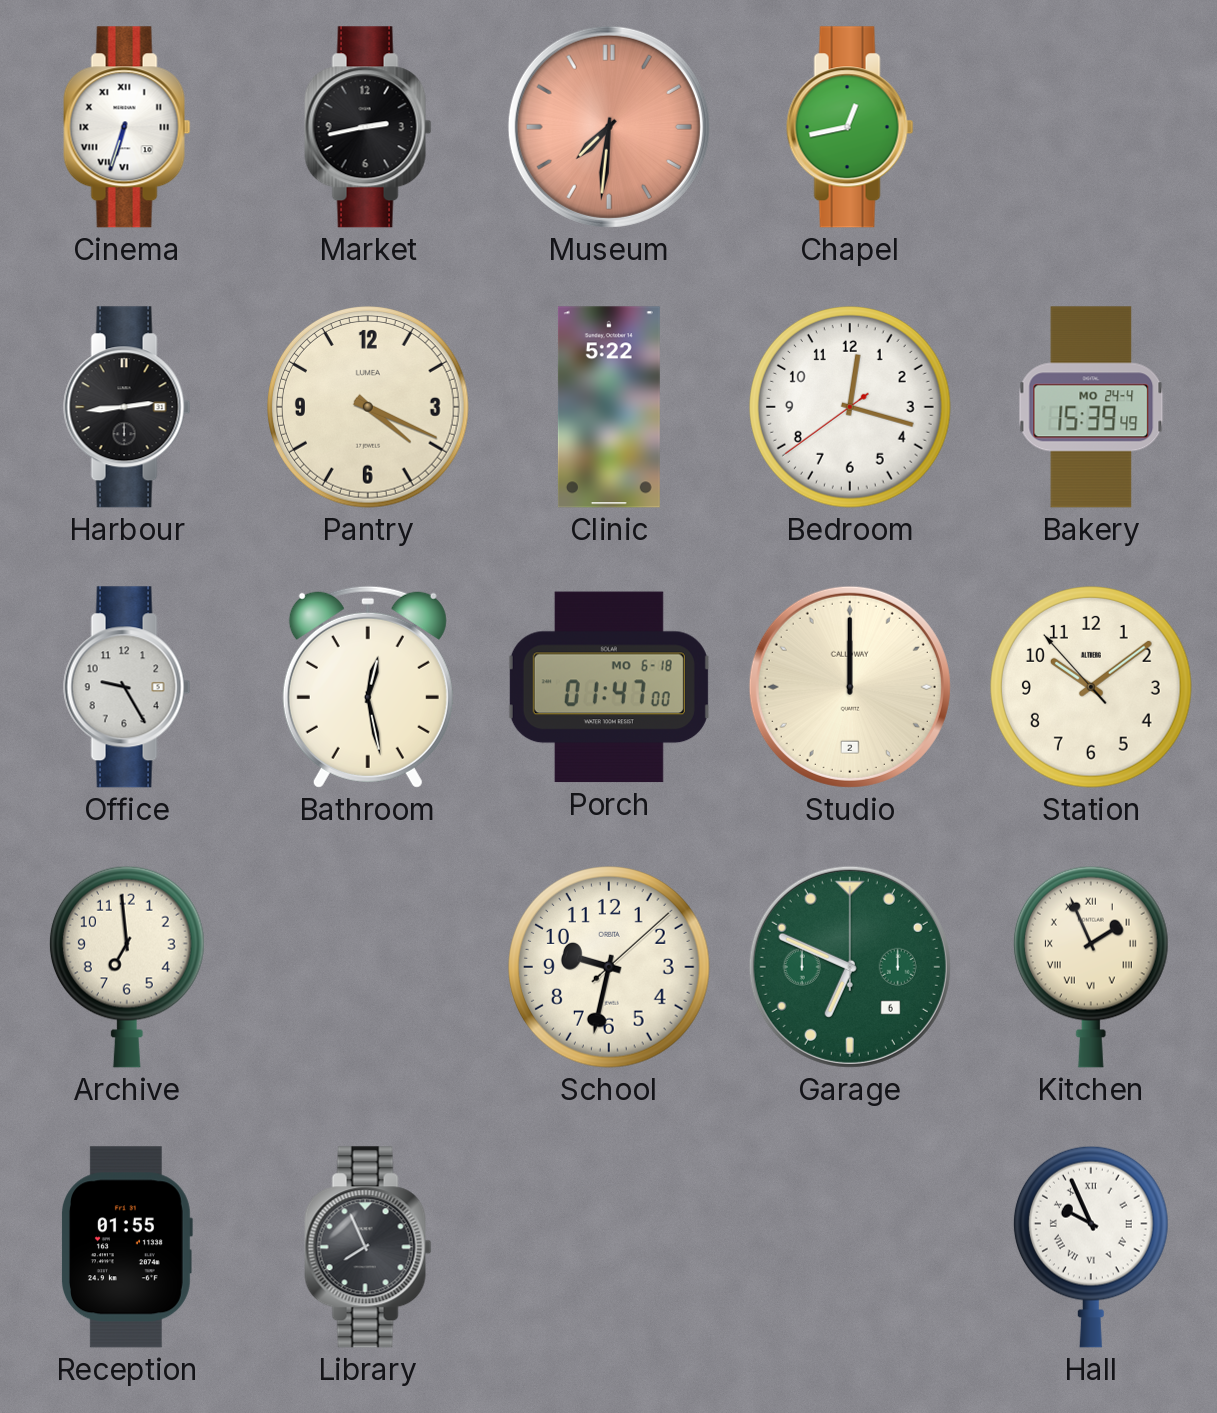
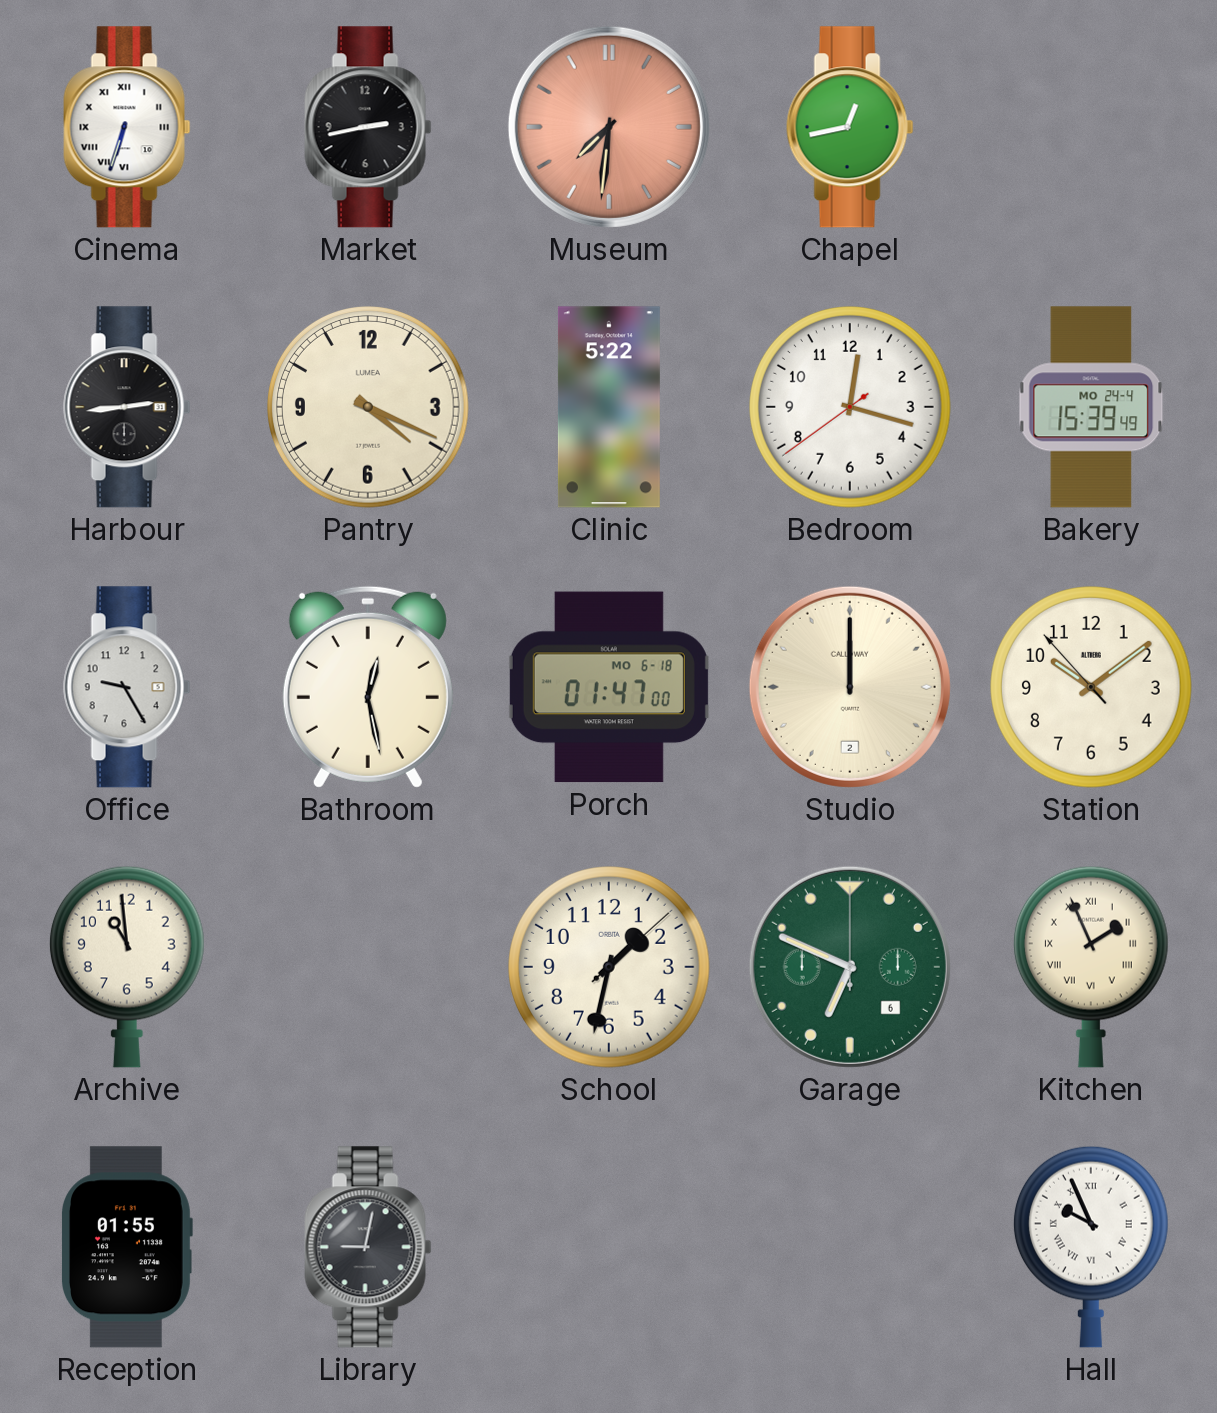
Archive: 6:59 -> 10:59
School: 9:32 -> 1:32
Library: 7:56 -> 9:02
